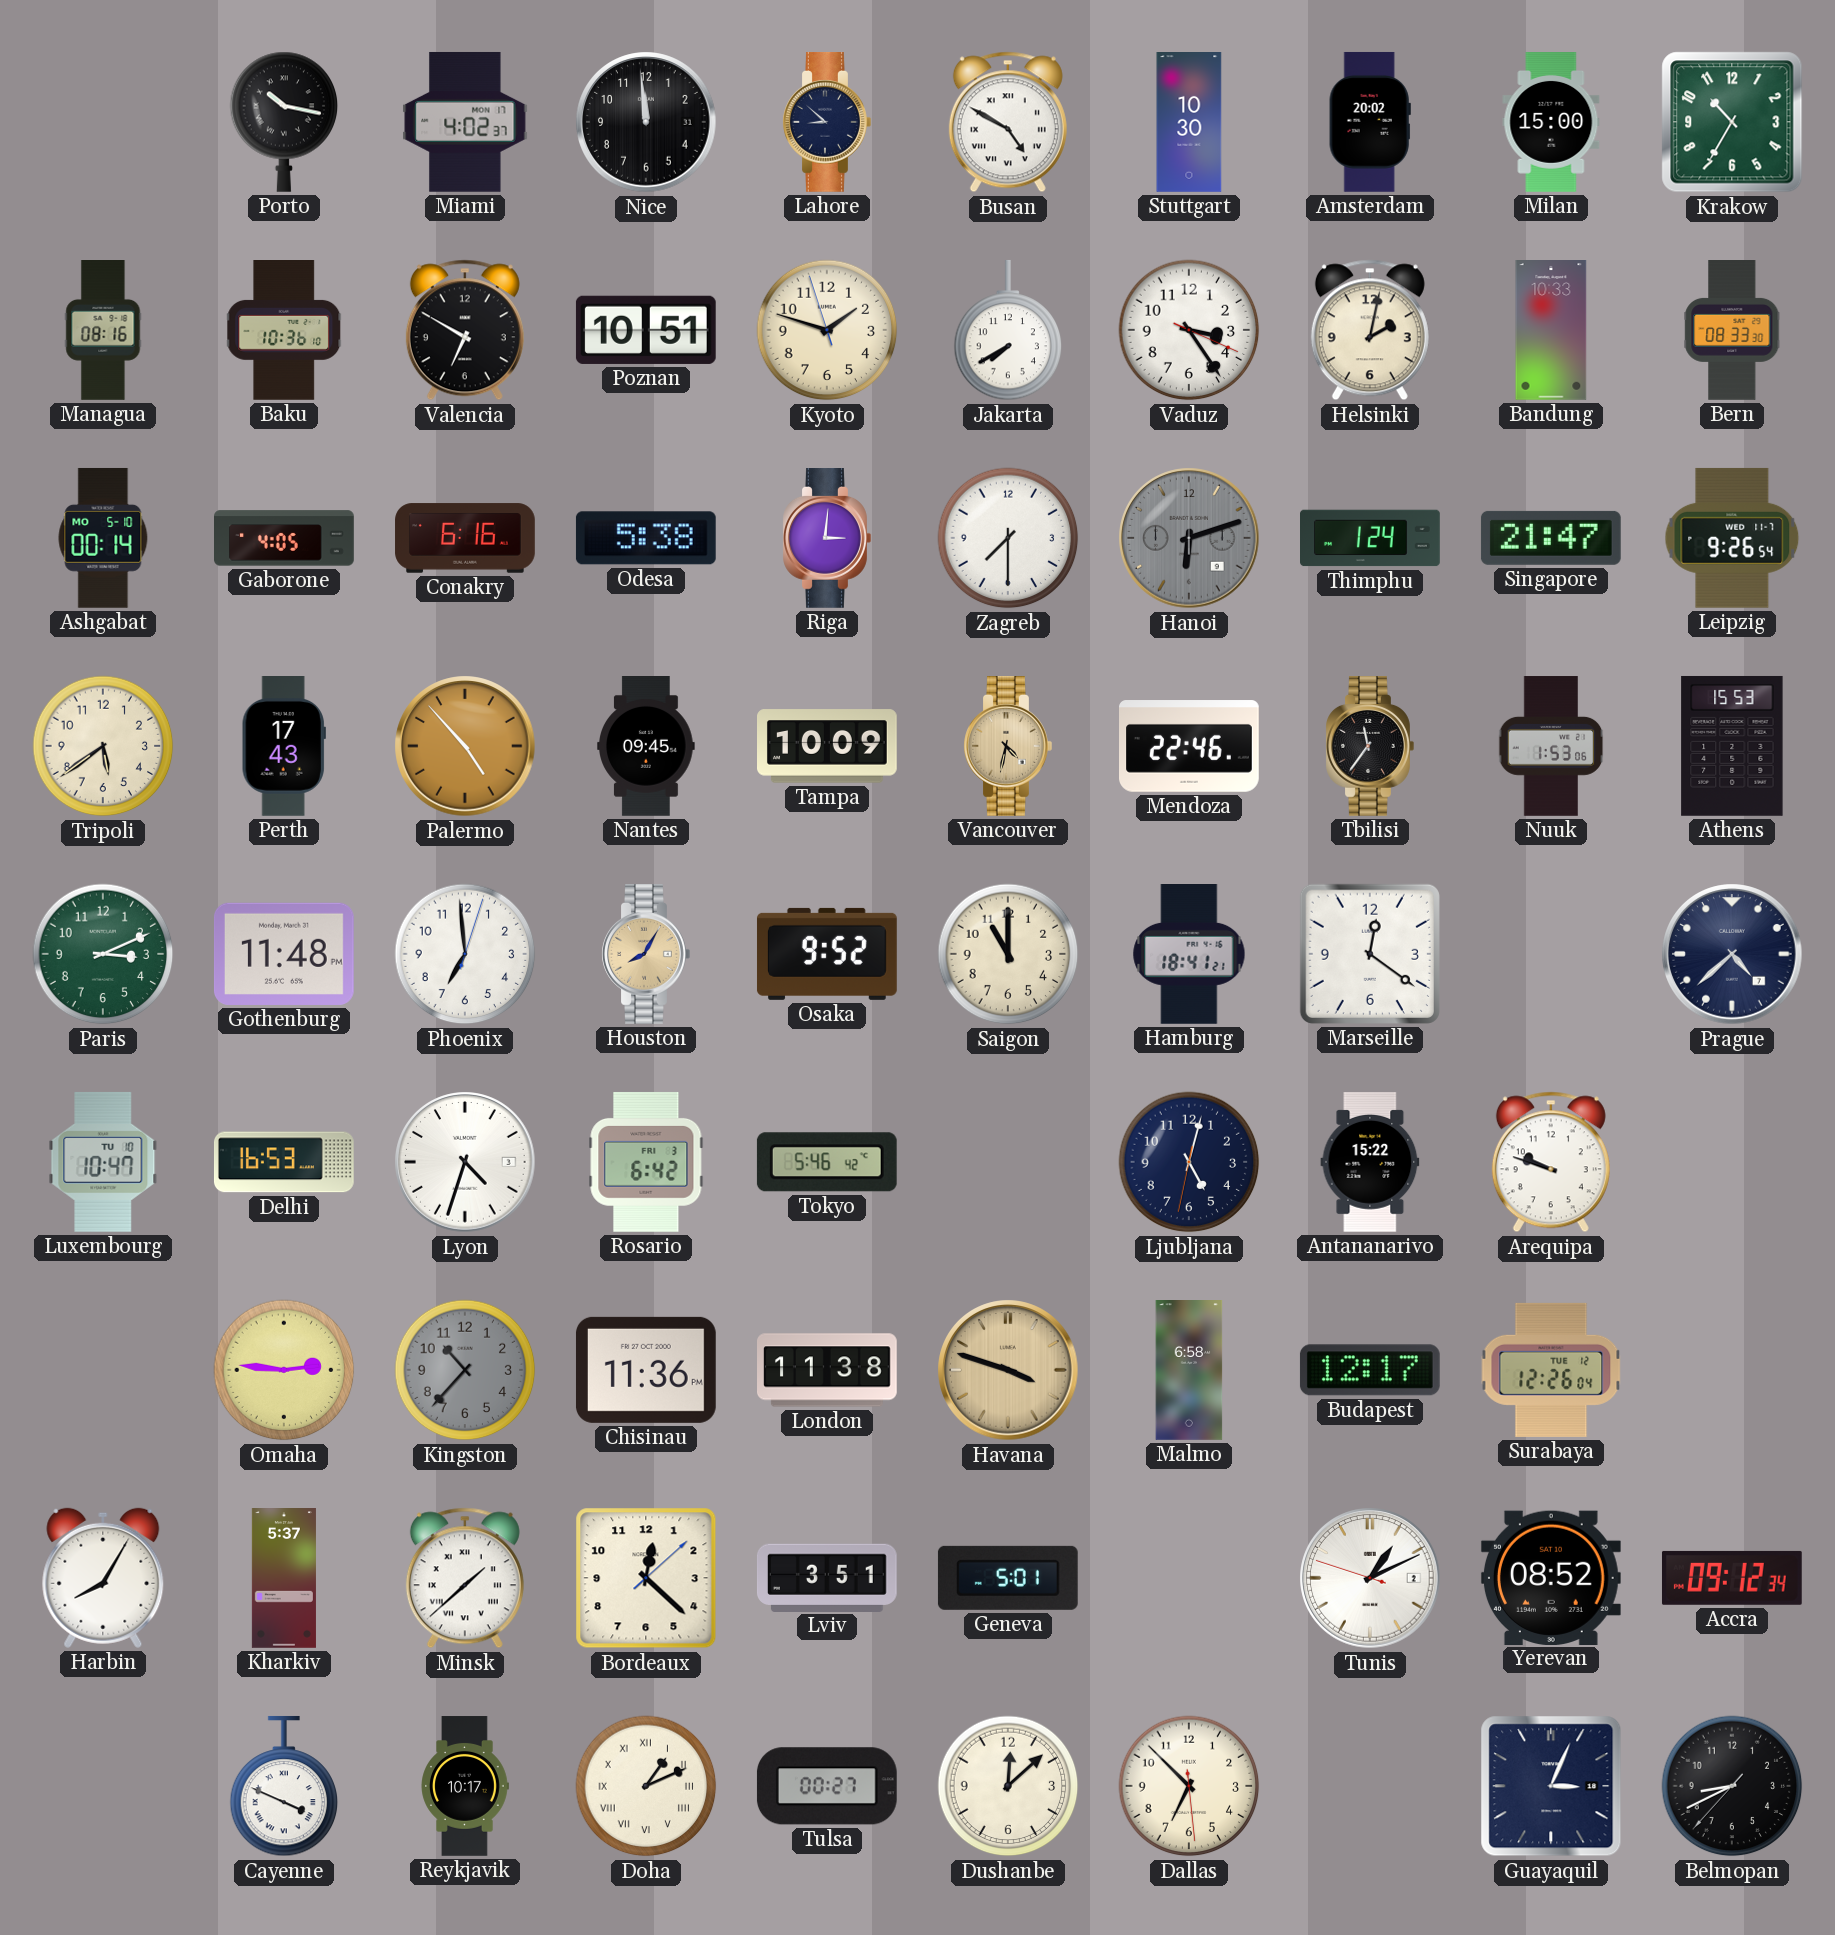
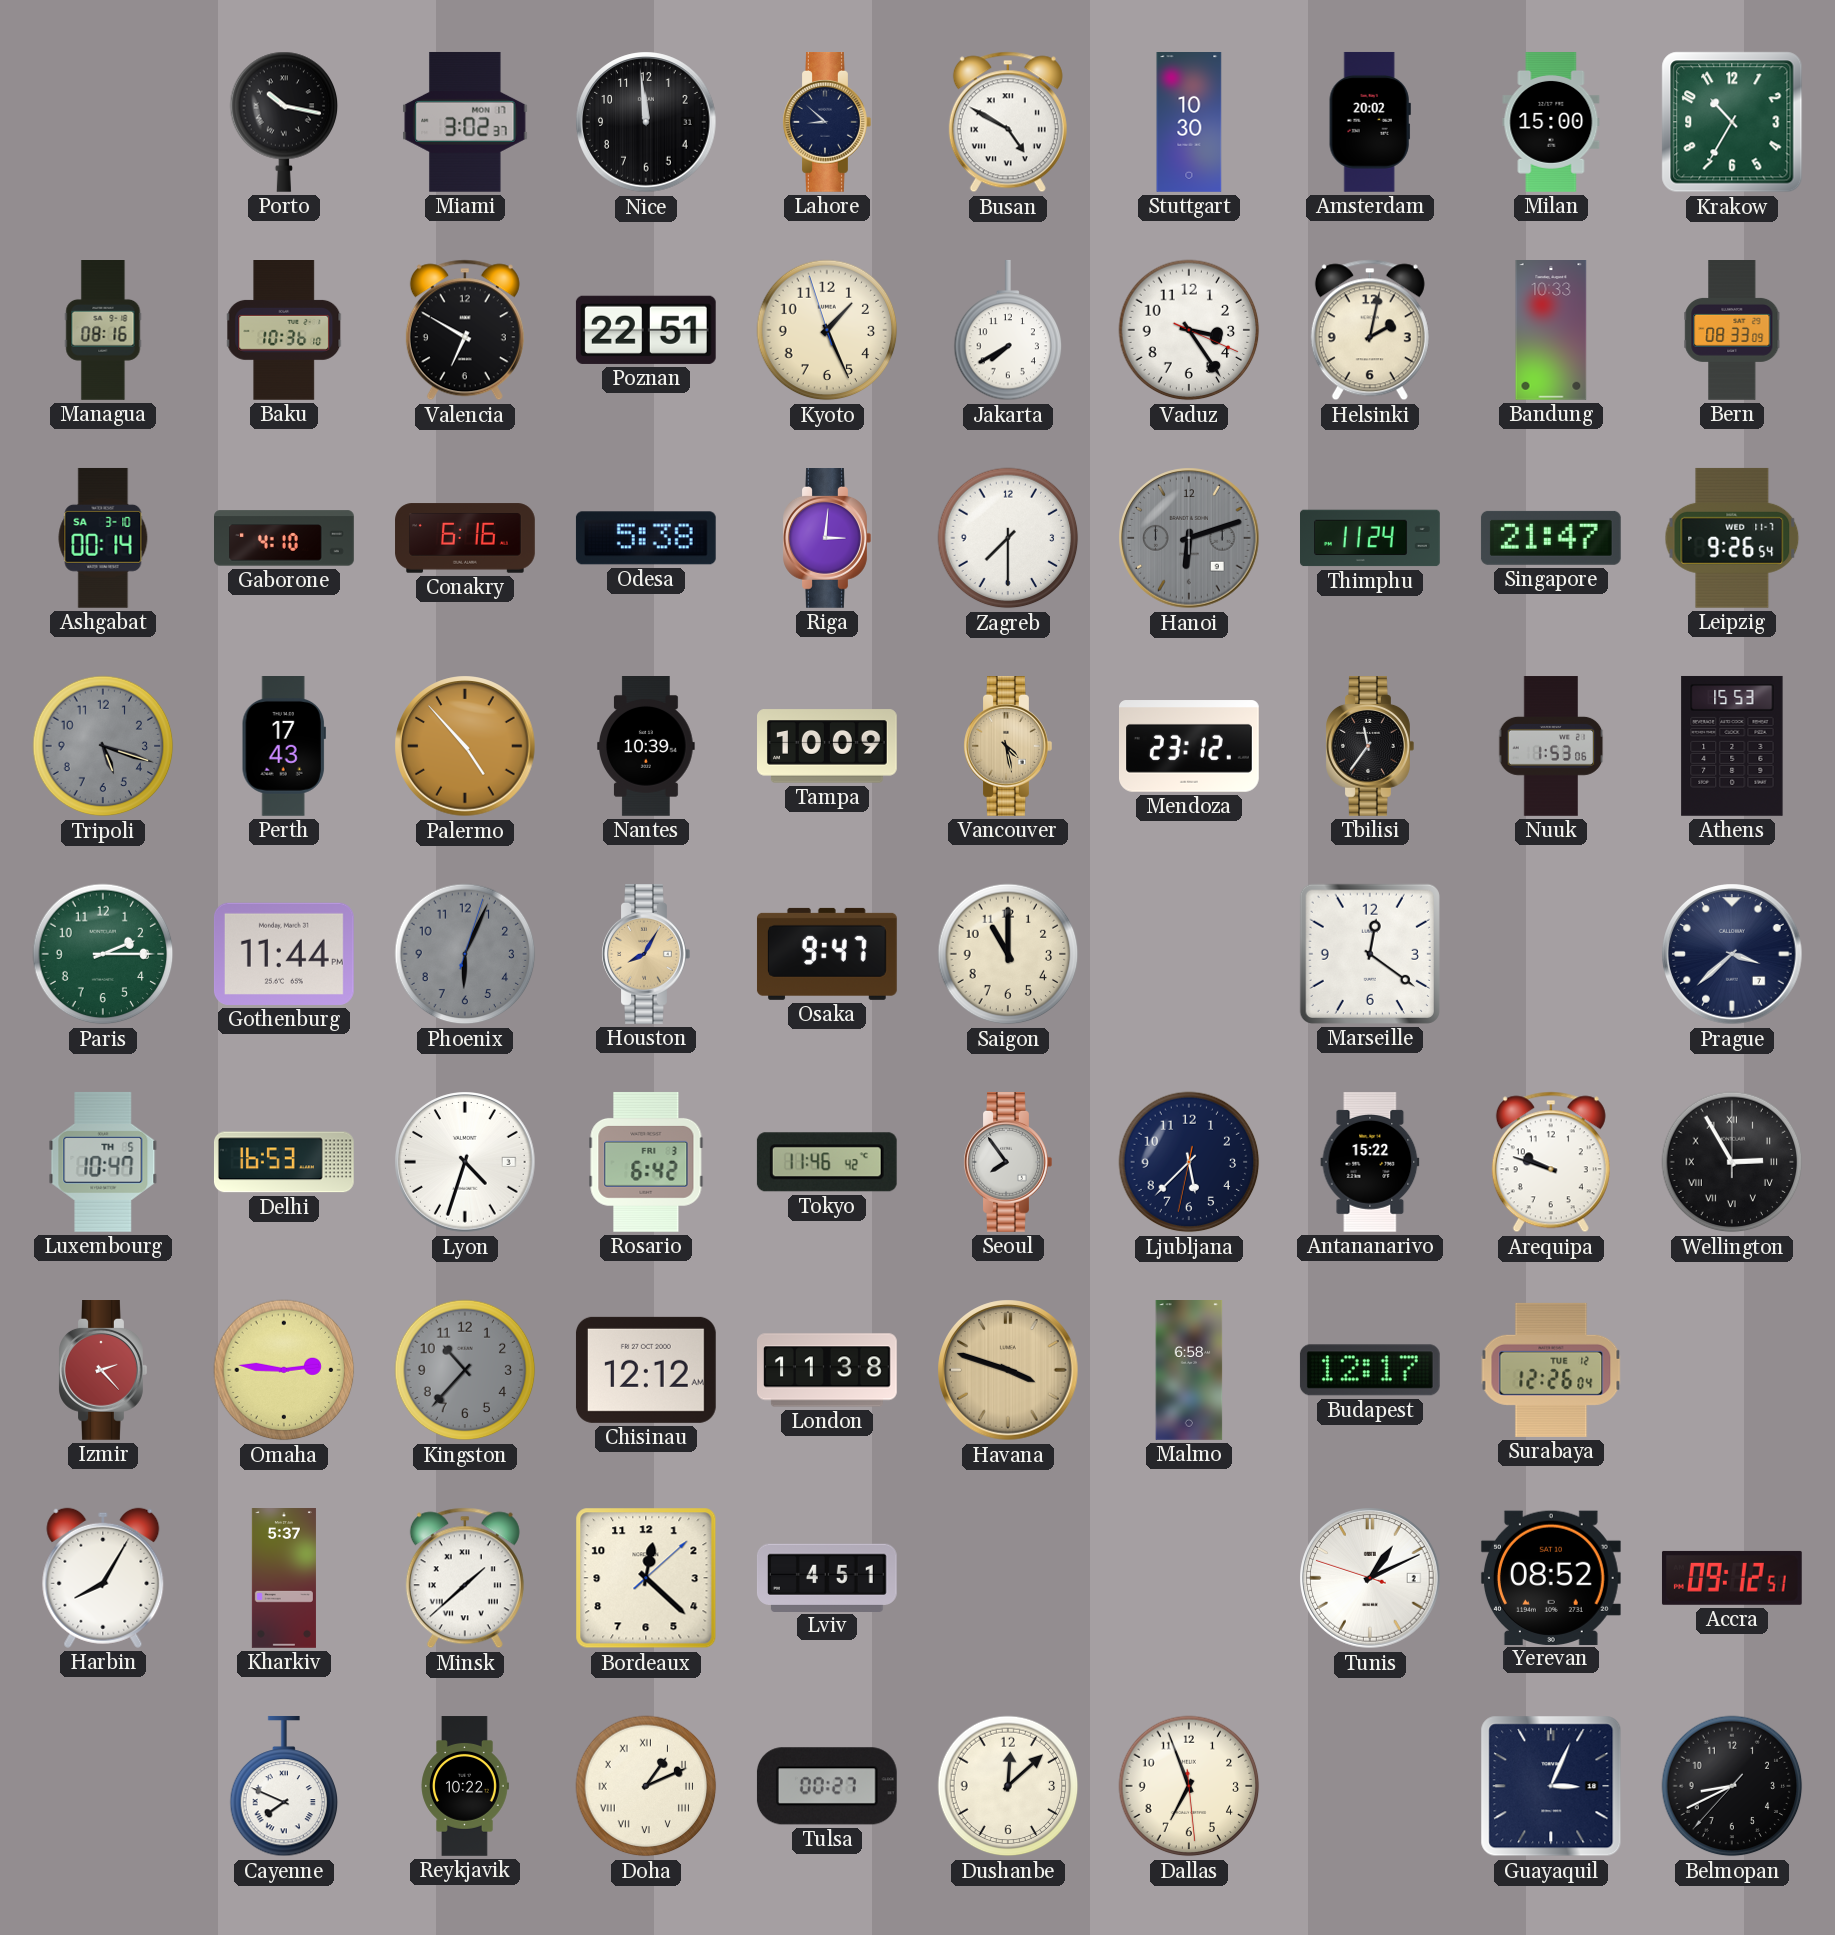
Miami: 4:02 -> 3:02
Poznan: 10:51 -> 22:51
Kyoto: 1:47 -> 1:25
Bern: 08:33:30 -> 08:33:09
Ashgabat date: MO 5-10 -> SA 3-10
Gaborone: 4:05 -> 4:10
Thimphu: 1:24 -> 11:24
Tripoli: 5:39 -> 5:18
Tripoli dial: cream -> grey
Nantes: 09:45 -> 10:39
Vancouver: 4:32 -> 4:28
Mendoza: 22:46 -> 23:12
Paris: 3:11 -> 2:15
Gothenburg: 11:48 -> 11:44
Phoenix: 6:59 -> 6:04
Phoenix dial: white -> grey
Osaka: 9:52 -> 9:47
Hamburg: 18:41 -> none
Prague: 4:38 -> 3:38
Luxembourg date: TU 10 -> TH 5
Tokyo: 5:46 -> 11:46
Seoul: none -> 7:54
Ljubljana: 5:02 -> 5:37
Wellington: none -> 2:55
Izmir: none -> 2:23
Chisinau: 11:36 -> 12:12
Lviv: 3:51 -> 4:51
Geneva: 5:01 -> none
Accra: 09:12:34 -> 09:12:51
Cayenne: 3:49 -> 7:49
Reykjavik: 10:17 -> 10:22
Dallas: 6:52 -> 6:56
